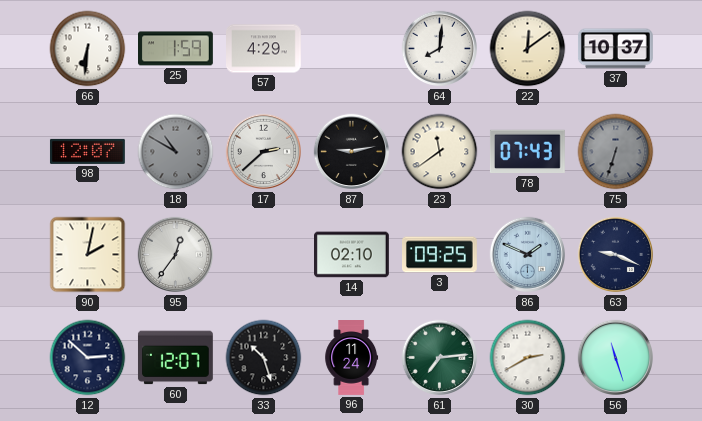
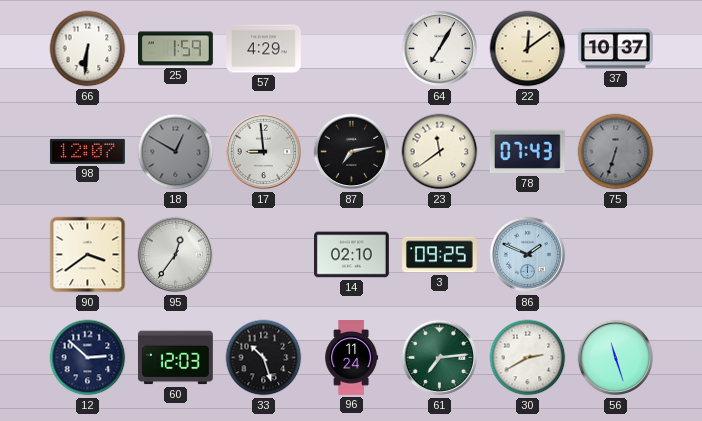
64: 8:01 -> 7:05
18: 10:50 -> 12:50
17: 2:38 -> 8:59
87: 9:13 -> 7:13
90: 2:02 -> 3:39
63: 9:19 -> none
60: 12:07 -> 12:03
